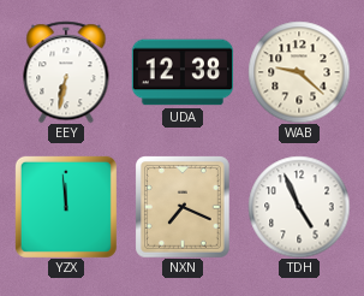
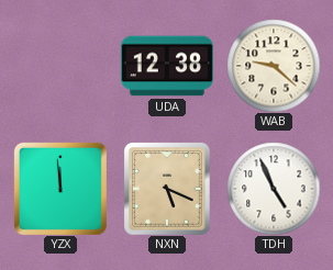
EEY: 6:32 -> none
NXN: 7:19 -> 5:19
